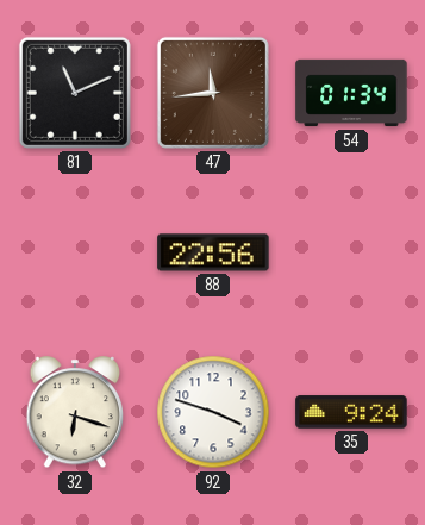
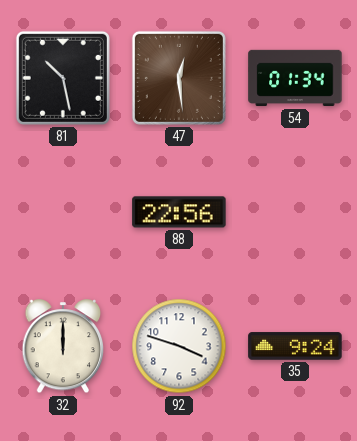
81: 11:11 -> 10:28
47: 11:44 -> 12:29
32: 6:18 -> 12:00
